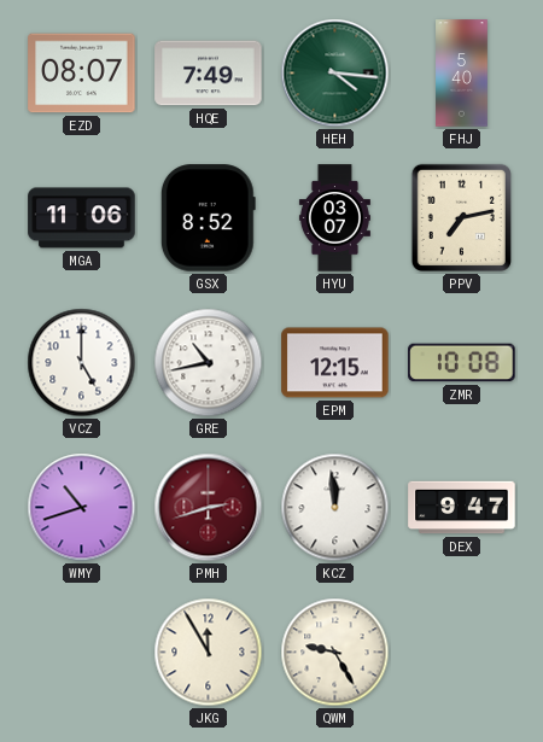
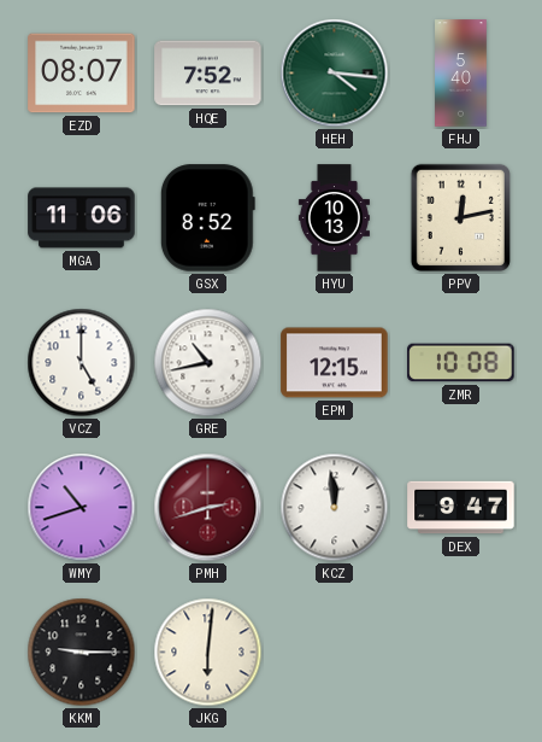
HQE: 7:49 -> 7:52
HYU: 03:07 -> 10:13
PPV: 7:13 -> 12:13
KKM: none -> 9:15
JKG: 11:55 -> 6:01
QWM: 9:25 -> none
